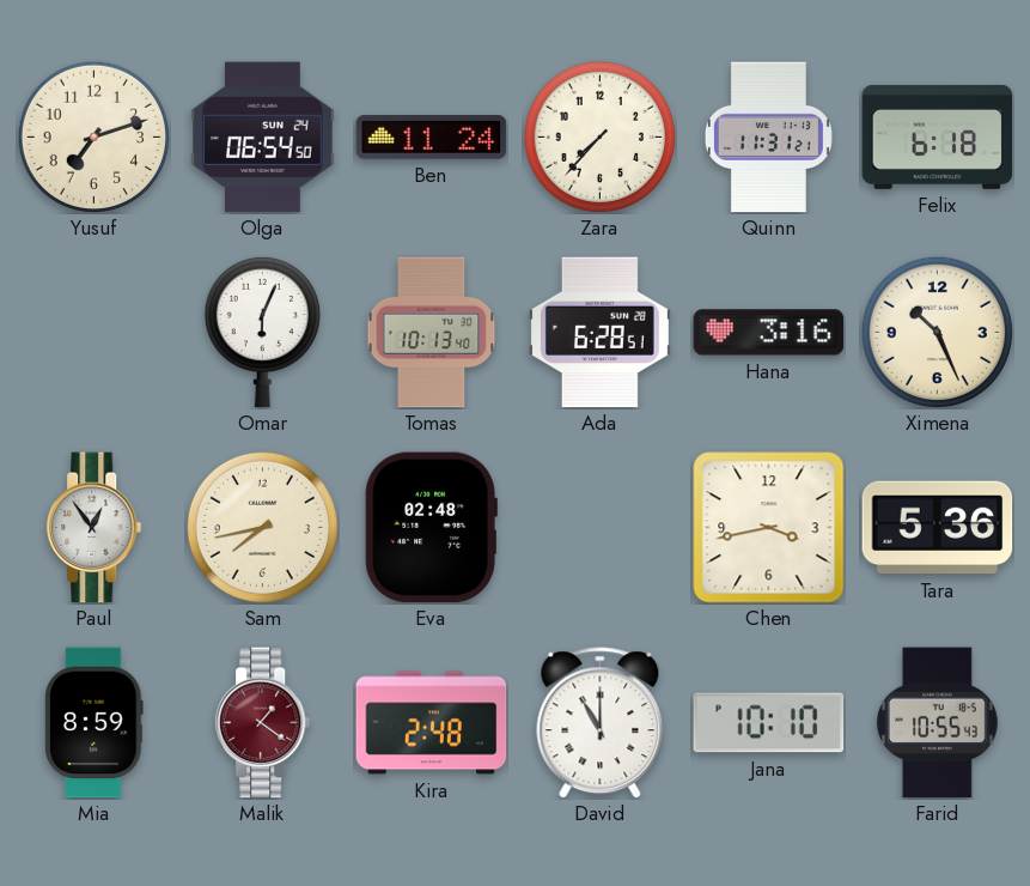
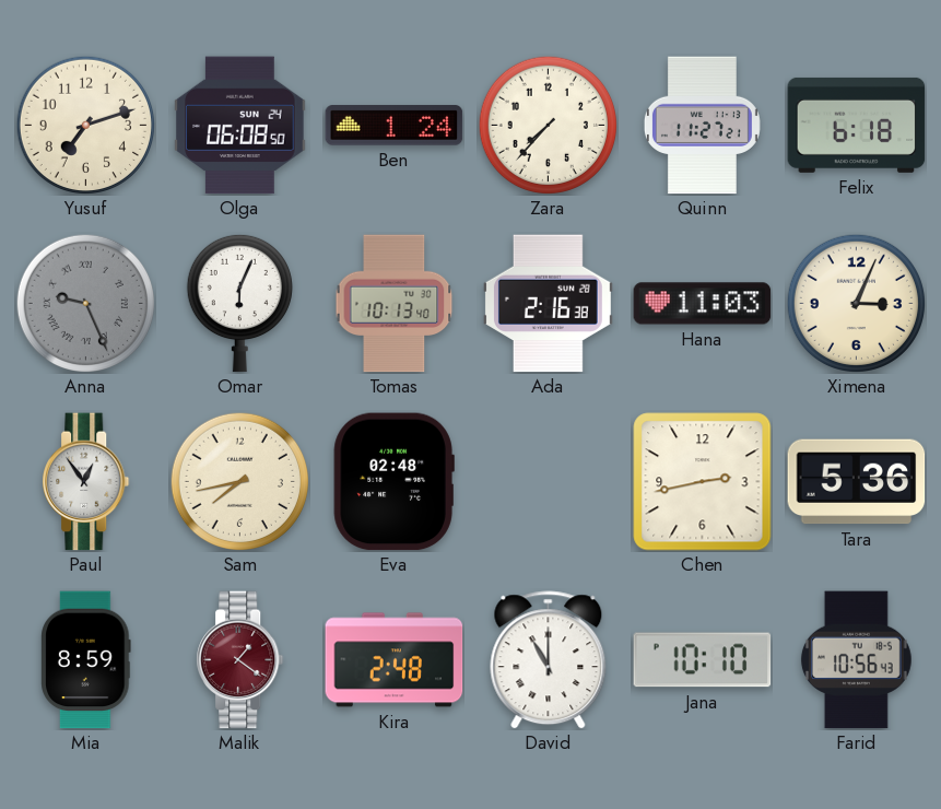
Olga: 06:54 -> 06:08
Ben: 11:24 -> 1:24
Quinn: 11:31 -> 11:27
Anna: none -> 9:26
Ada: 6:28 -> 2:16
Hana: 3:16 -> 11:03
Ximena: 10:26 -> 3:04
Chen: 3:43 -> 2:43
Farid: 10:55 -> 10:56
